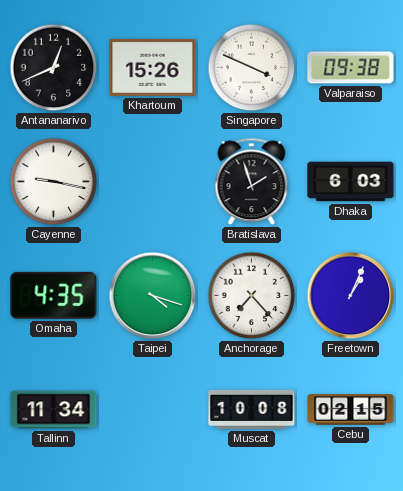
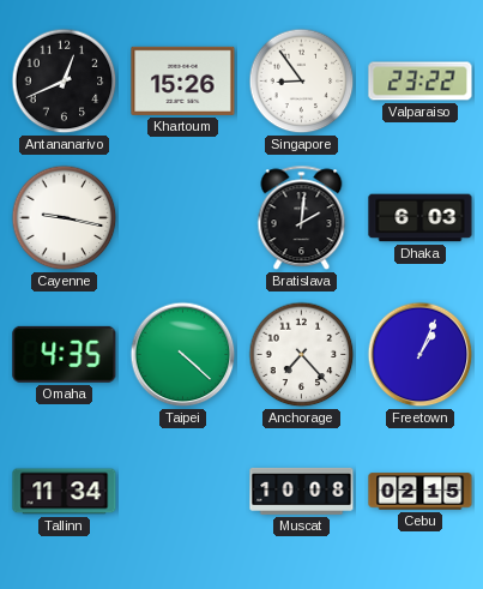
Singapore: 3:49 -> 8:54
Valparaiso: 09:38 -> 23:22
Bratislava: 1:57 -> 2:01
Taipei: 4:18 -> 4:22
